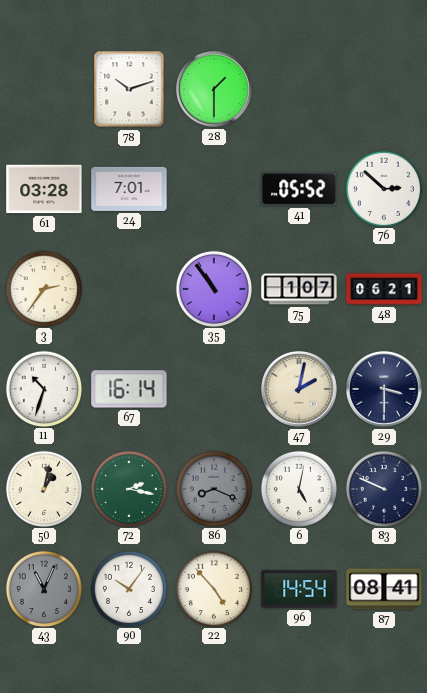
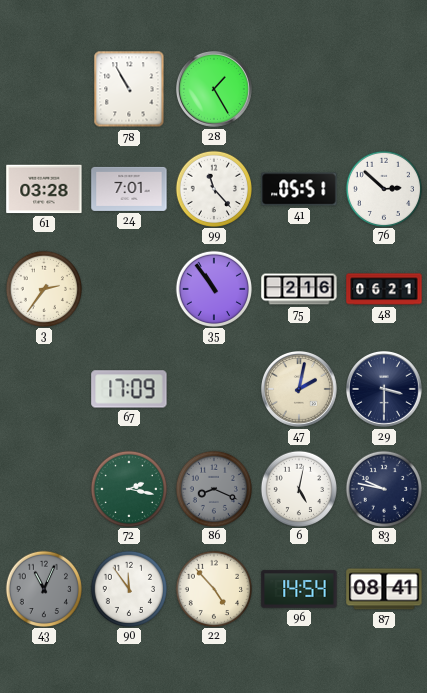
78: 10:12 -> 10:55
28: 1:30 -> 1:25
99: none -> 11:23
41: 05:52 -> 05:51
75: 1:07 -> 2:16
11: 10:33 -> none
67: 16:14 -> 17:09
50: 1:02 -> none
83: 9:49 -> 9:47
90: 10:06 -> 11:54
